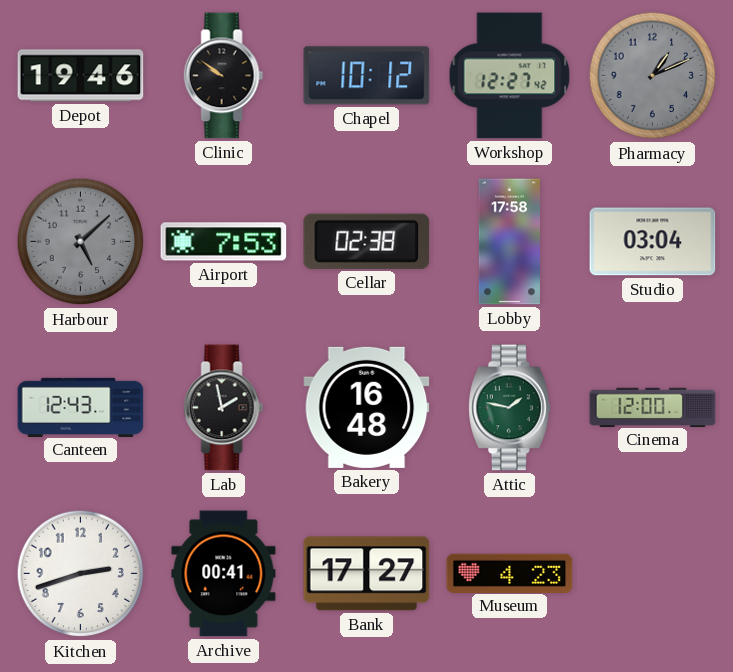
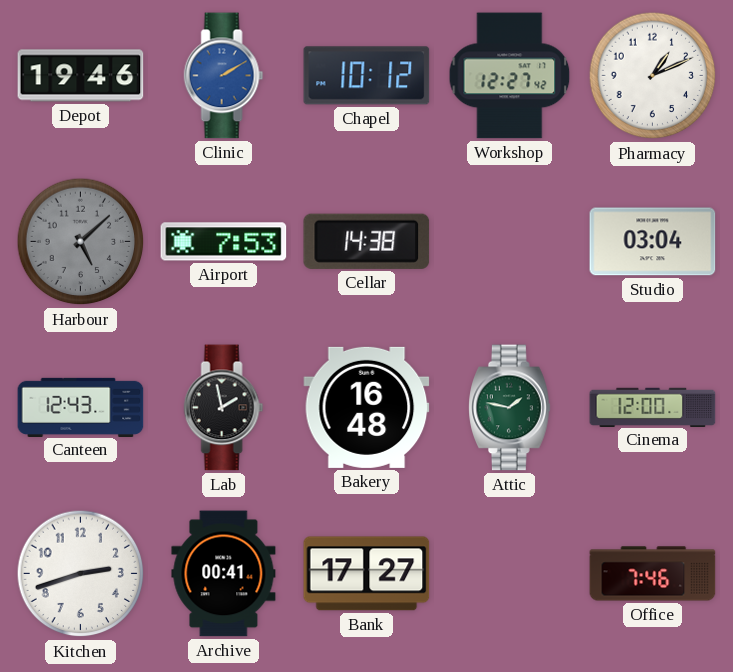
Clinic: 9:51 -> 2:10
Clinic dial: black -> blue
Pharmacy dial: grey -> white
Cellar: 02:38 -> 14:38
Lobby: 17:58 -> none
Museum: 4:23 -> none
Office: none -> 7:46
